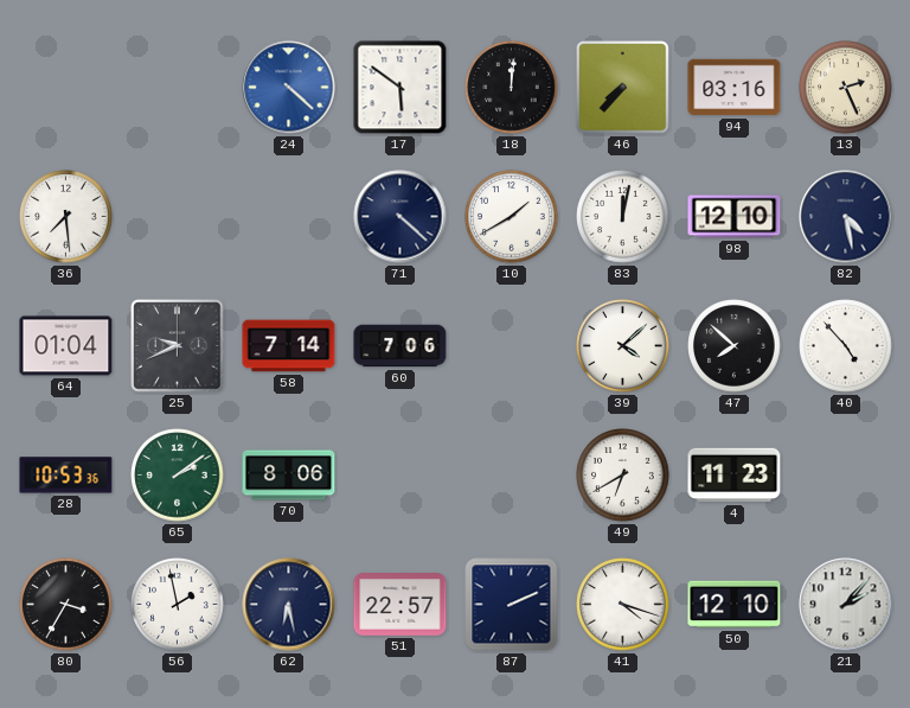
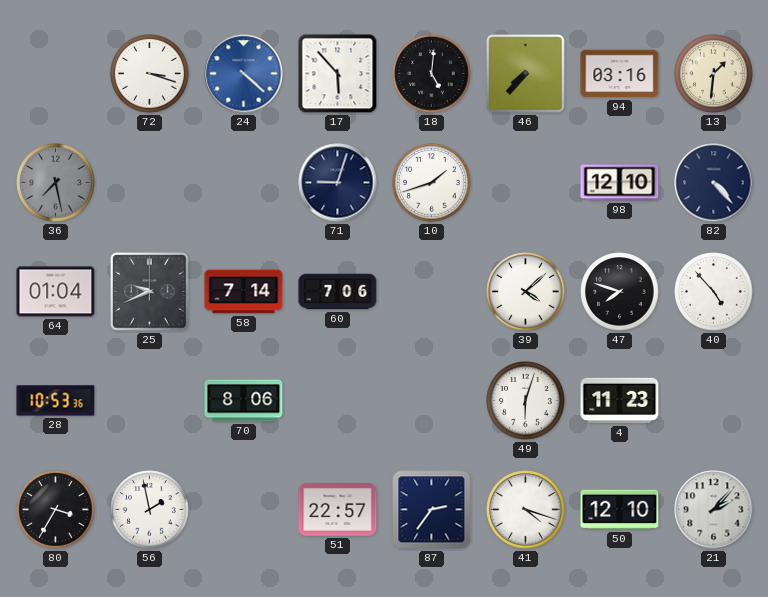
72: none -> 3:18
17: 5:51 -> 5:53
18: 12:01 -> 5:01
13: 2:26 -> 1:31
36: 7:29 -> 7:28
36 dial: white -> grey
71: 4:22 -> 9:03
10: 1:40 -> 1:42
83: 12:02 -> none
82: 4:28 -> 4:23
47: 7:52 -> 7:48
65: 2:09 -> none
49: 6:40 -> 6:03
62: 6:28 -> none
87: 2:11 -> 2:36
